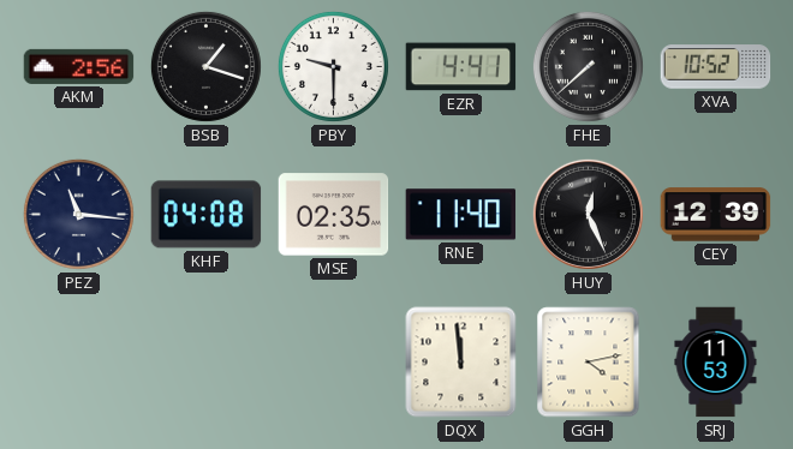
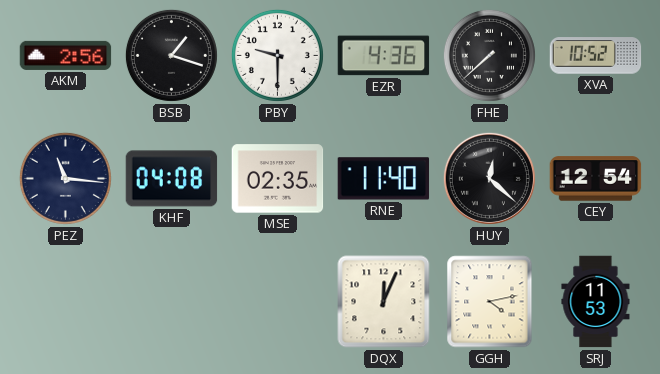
EZR: 4:41 -> 4:36
HUY: 12:26 -> 12:22
CEY: 12:39 -> 12:54
DQX: 11:59 -> 12:04
